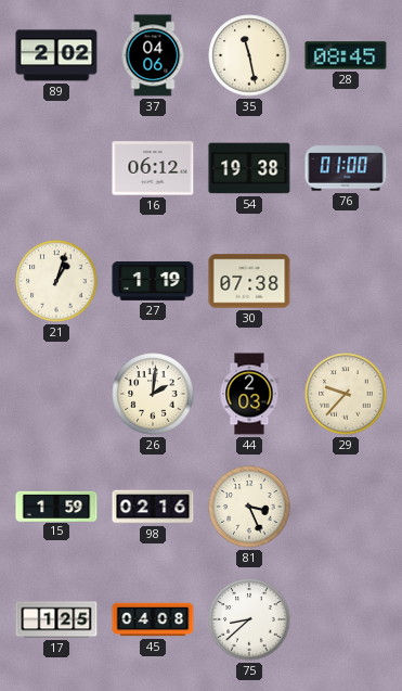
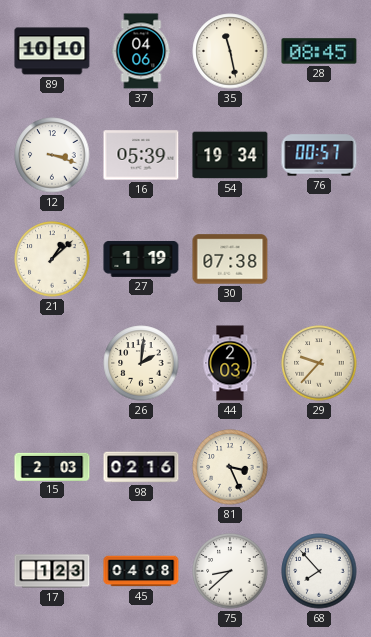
89: 2:02 -> 10:10
12: none -> 3:18
16: 06:12 -> 05:39
54: 19:38 -> 19:34
76: 01:00 -> 00:57
21: 1:03 -> 1:08
15: 1:59 -> 2:03
17: 1:25 -> 1:23
68: none -> 7:53
